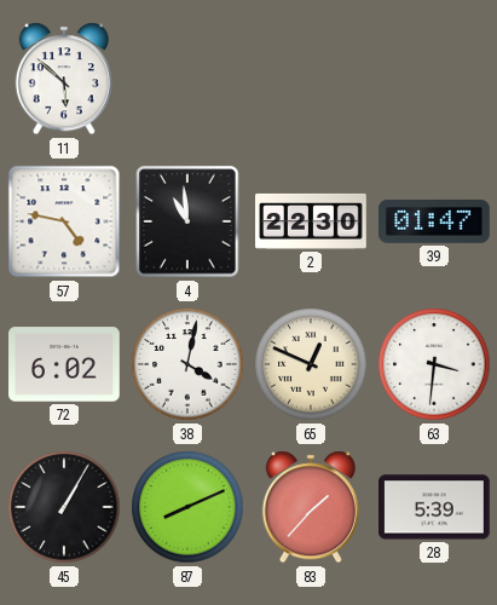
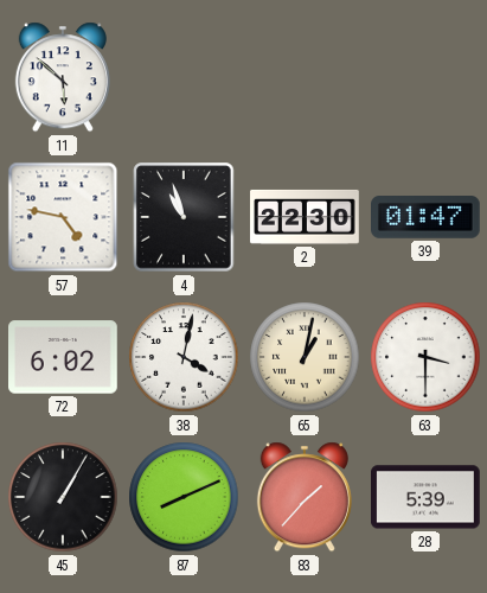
4: 10:59 -> 10:57
65: 12:49 -> 1:02
63: 3:31 -> 3:30
